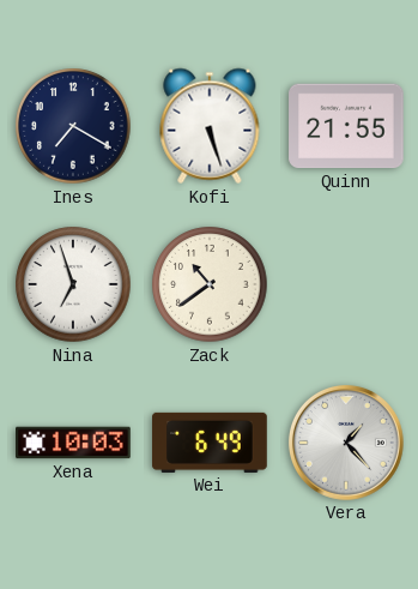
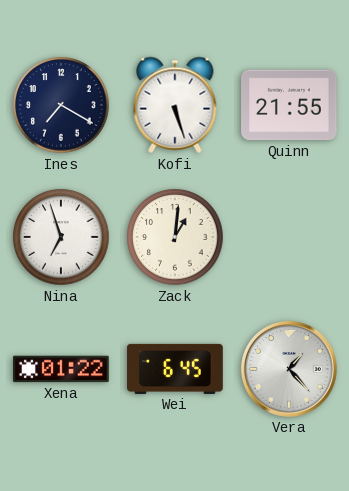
Zack: 10:39 -> 1:01
Xena: 10:03 -> 01:22
Wei: 6:49 -> 6:45
